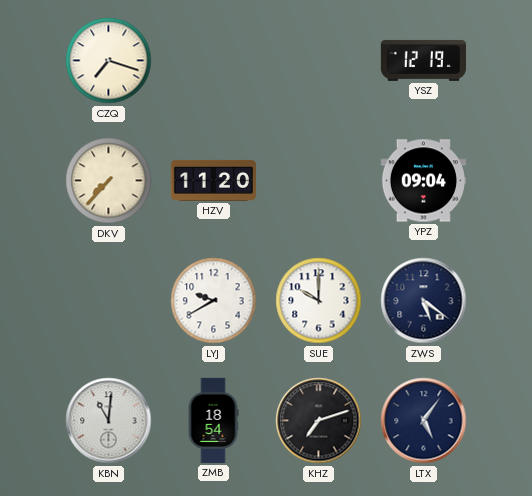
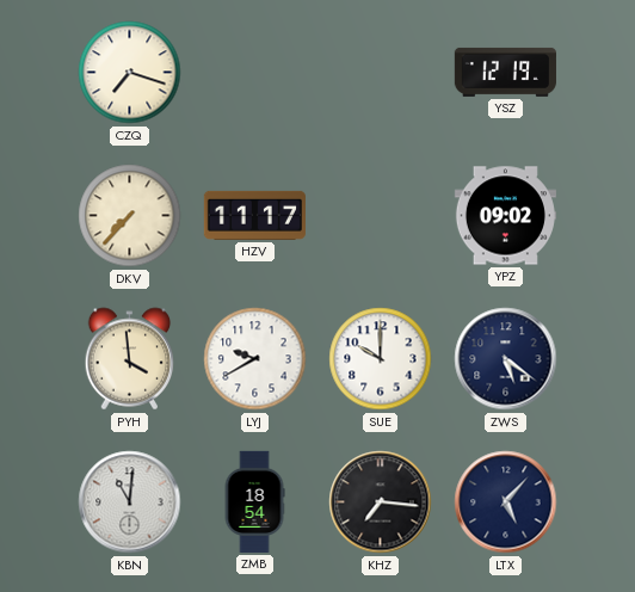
HZV: 11:20 -> 11:17
YPZ: 09:04 -> 09:02
PYH: none -> 3:59
KHZ: 7:12 -> 7:16
LTX: 5:06 -> 5:07
